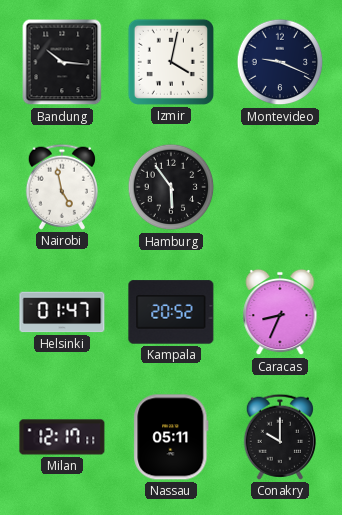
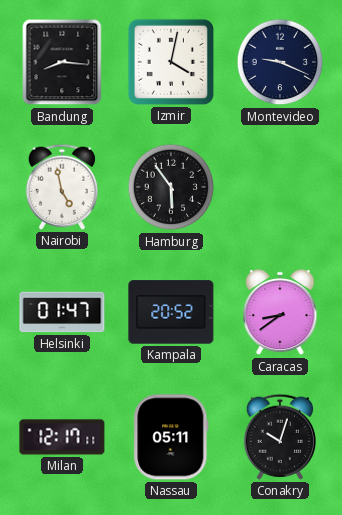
Bandung: 10:16 -> 8:16
Caracas: 8:34 -> 8:39
Conakry: 10:00 -> 10:03
